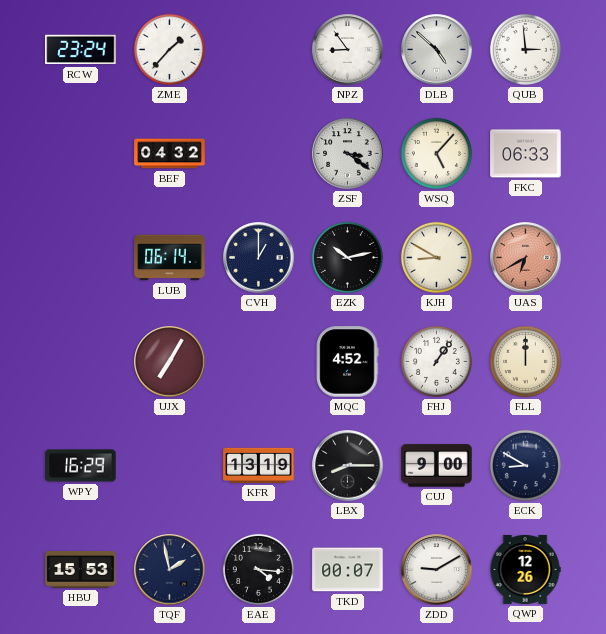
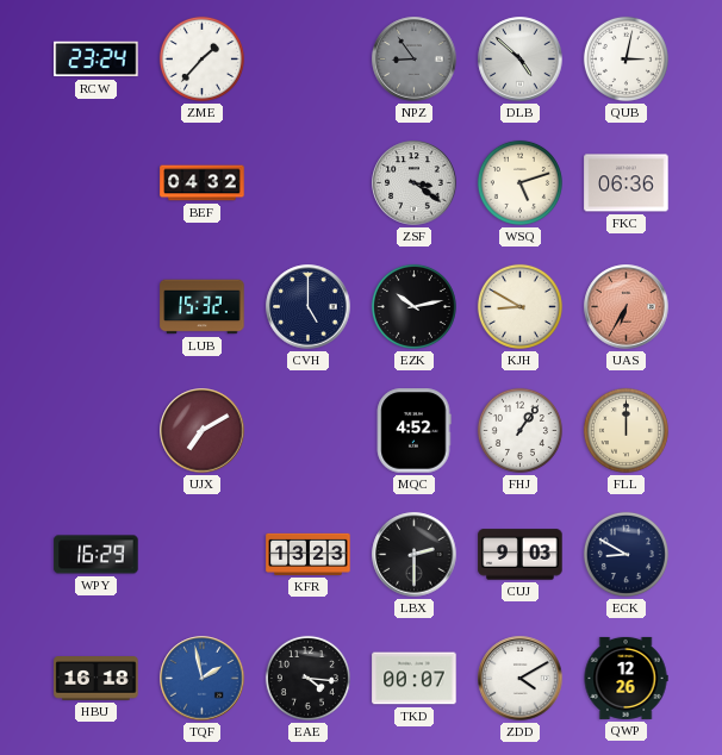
NPZ dial: white -> grey
QUB: 2:59 -> 3:02
WSQ: 5:07 -> 5:12
FKC: 06:33 -> 06:36
LUB: 06:14 -> 15:32
CVH: 1:00 -> 5:00
UAS: 6:40 -> 6:35
UJX: 7:05 -> 7:10
KFR: 13:19 -> 13:23
LBX: 8:15 -> 2:30
CUJ: 9:00 -> 9:03
HBU: 15:53 -> 16:18
TQF dial: navy -> blue
ZDD: 9:10 -> 4:10
